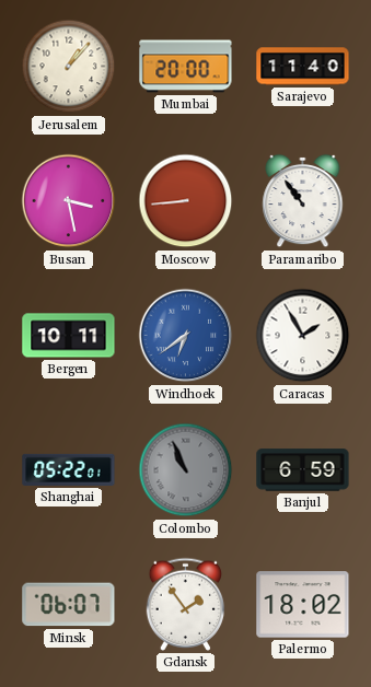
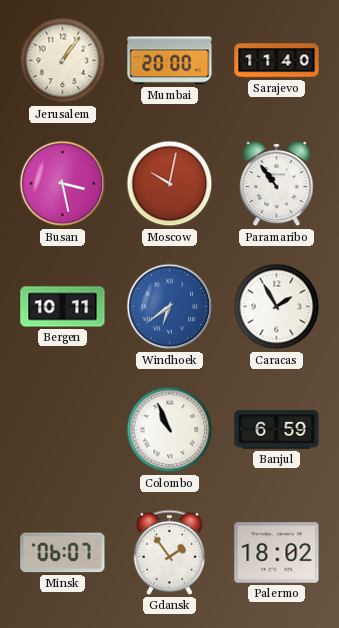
Jerusalem: 1:07 -> 1:06
Moscow: 8:44 -> 10:02
Shanghai: 05:22 -> none
Colombo dial: grey -> white
